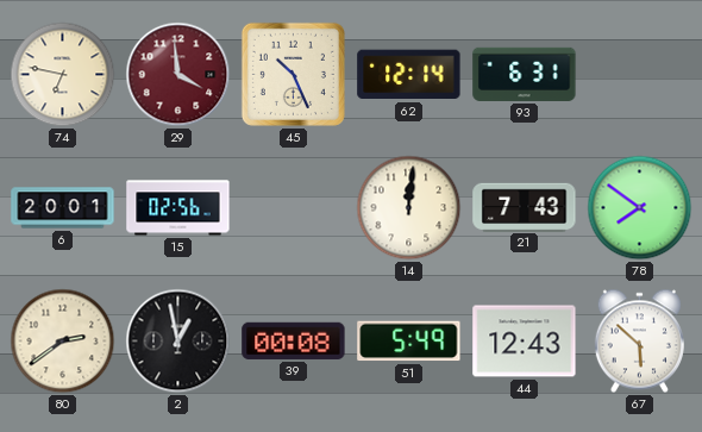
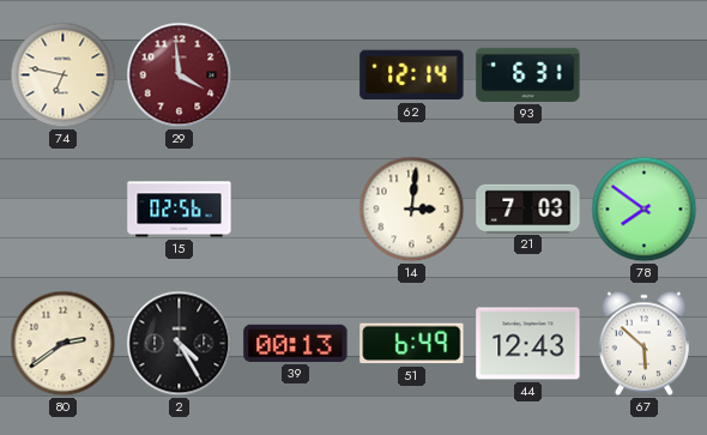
45: 10:26 -> none
6: 20:01 -> none
14: 12:01 -> 3:01
21: 7:43 -> 7:03
2: 12:58 -> 4:25
39: 00:08 -> 00:13
51: 5:49 -> 6:49
